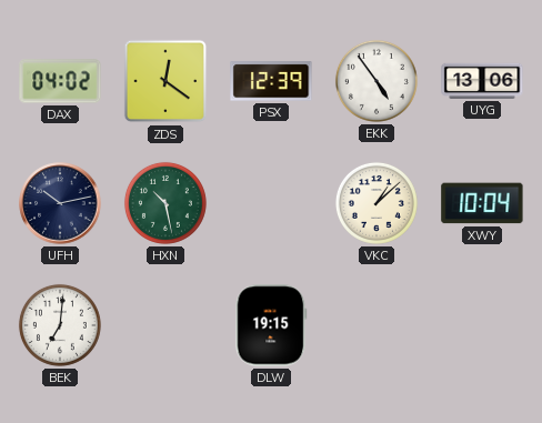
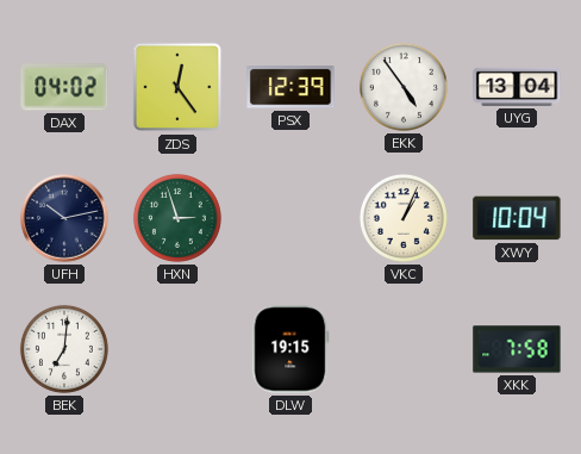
ZDS: 12:21 -> 12:24
UYG: 13:06 -> 13:04
HXN: 10:28 -> 2:57
VKC: 1:08 -> 1:04
XKK: none -> 7:58
